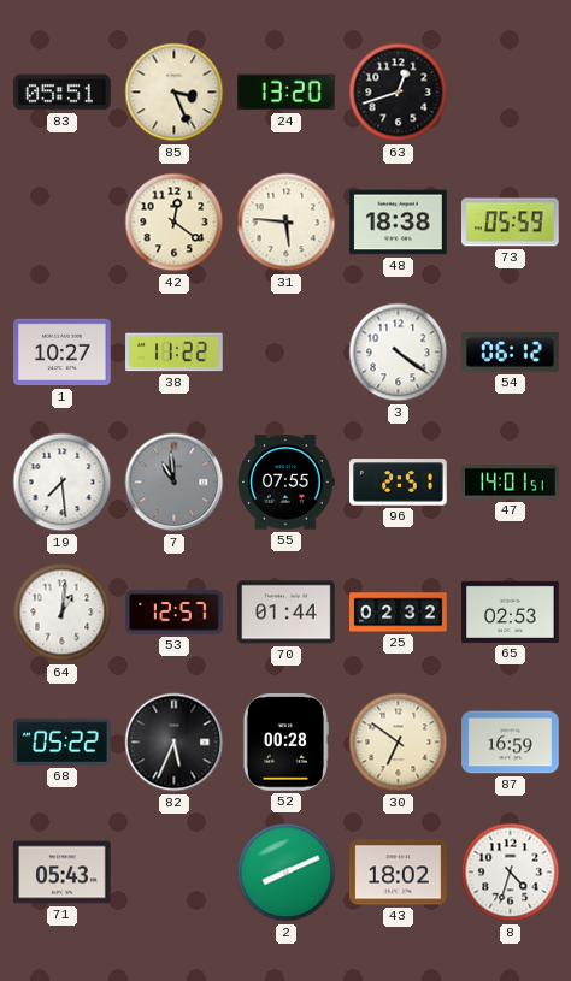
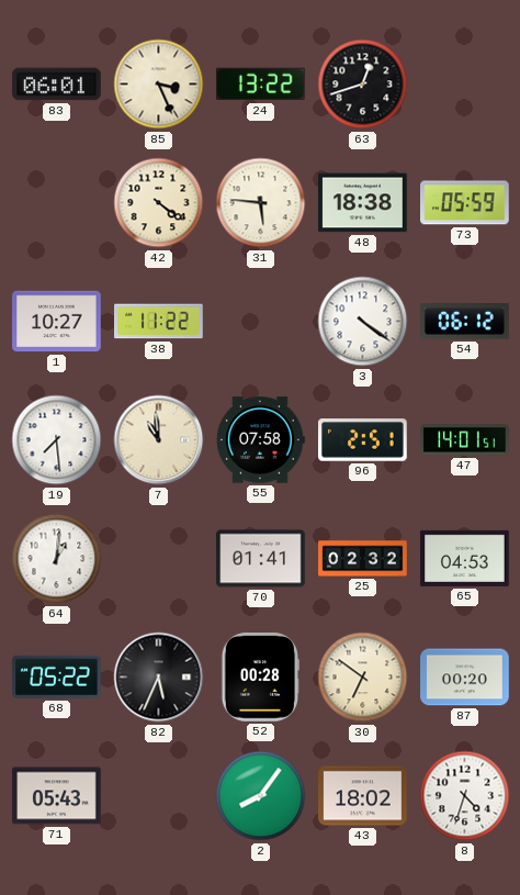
83: 05:51 -> 06:01
24: 13:20 -> 13:22
42: 12:21 -> 4:21
7 dial: grey -> cream
55: 07:55 -> 07:58
53: 12:57 -> none
70: 01:44 -> 01:41
65: 02:53 -> 04:53
87: 16:59 -> 00:20
2: 8:11 -> 8:06
